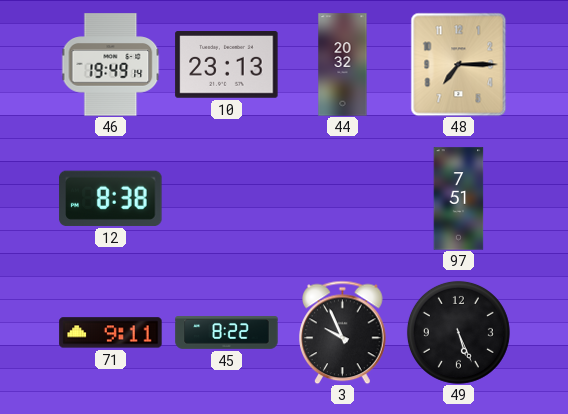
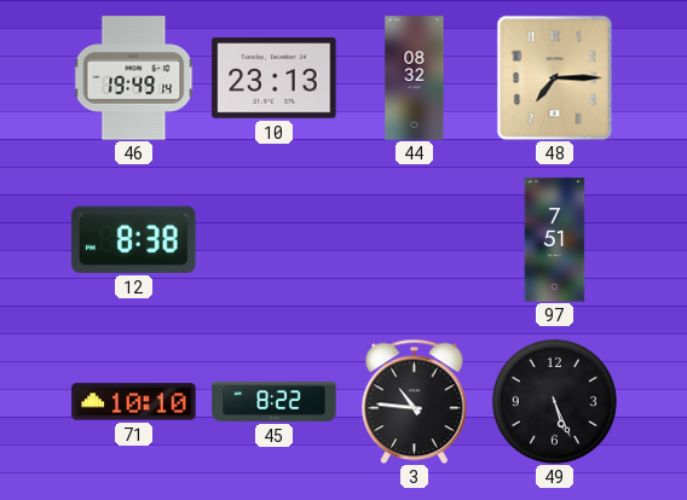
44: 20:32 -> 08:32
71: 9:11 -> 10:10
3: 9:56 -> 10:46
